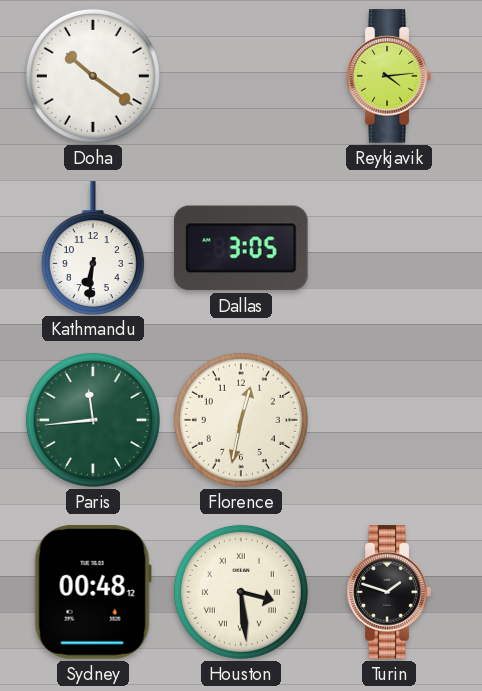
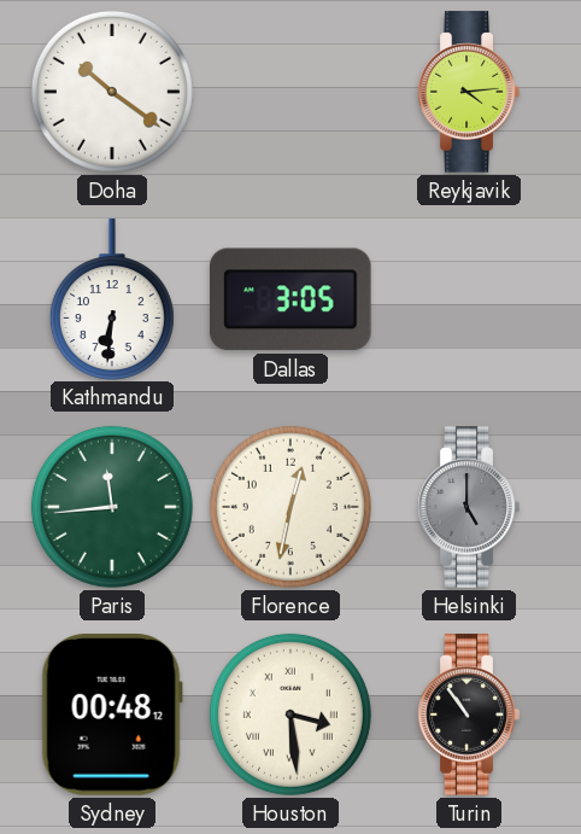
Helsinki: none -> 5:00
Turin: 1:48 -> 10:54
